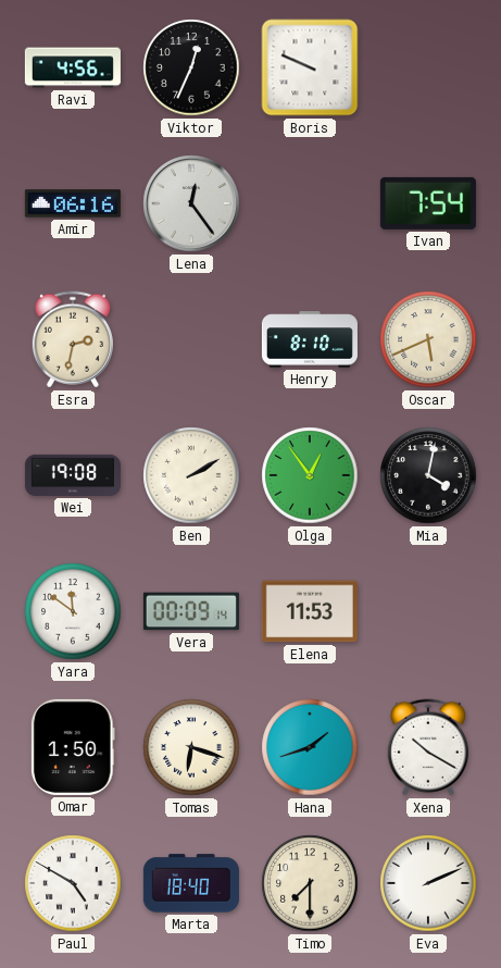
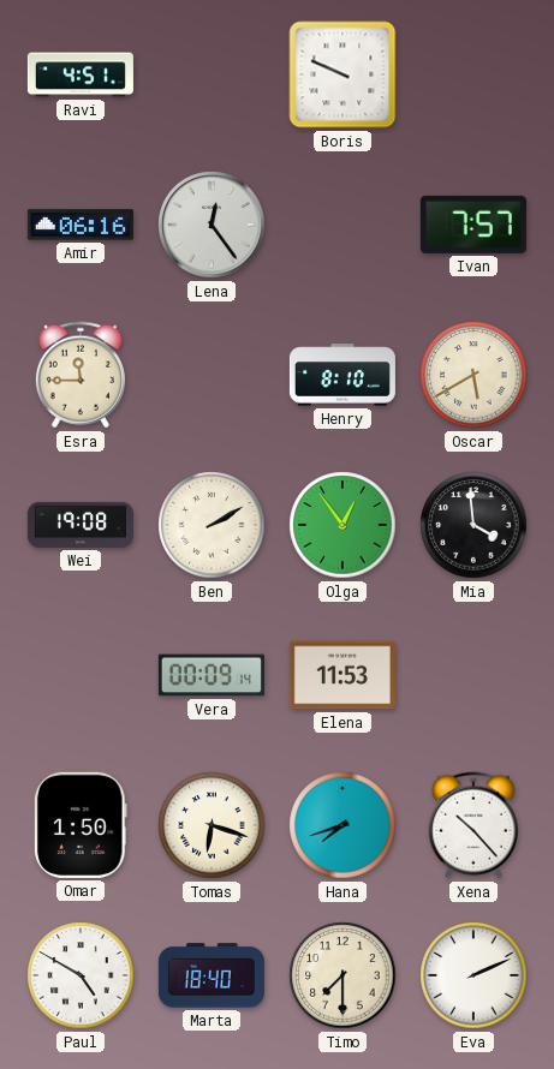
Ravi: 4:56 -> 4:51
Viktor: 12:34 -> none
Ivan: 7:54 -> 7:57
Esra: 2:32 -> 11:45
Oscar: 5:41 -> 5:40
Mia: 4:02 -> 3:59
Yara: 11:51 -> none
Hana: 1:42 -> 7:42
Xena: 10:20 -> 10:23
